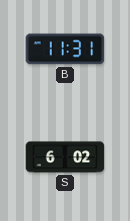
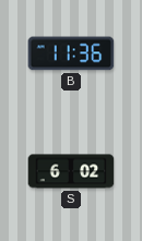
B: 11:31 -> 11:36
